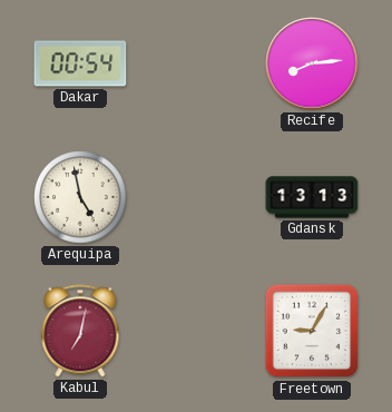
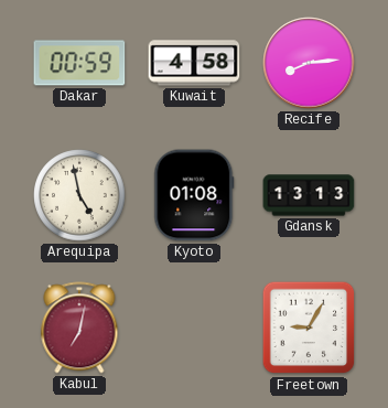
Dakar: 00:54 -> 00:59
Kuwait: none -> 4:58
Kyoto: none -> 01:08
